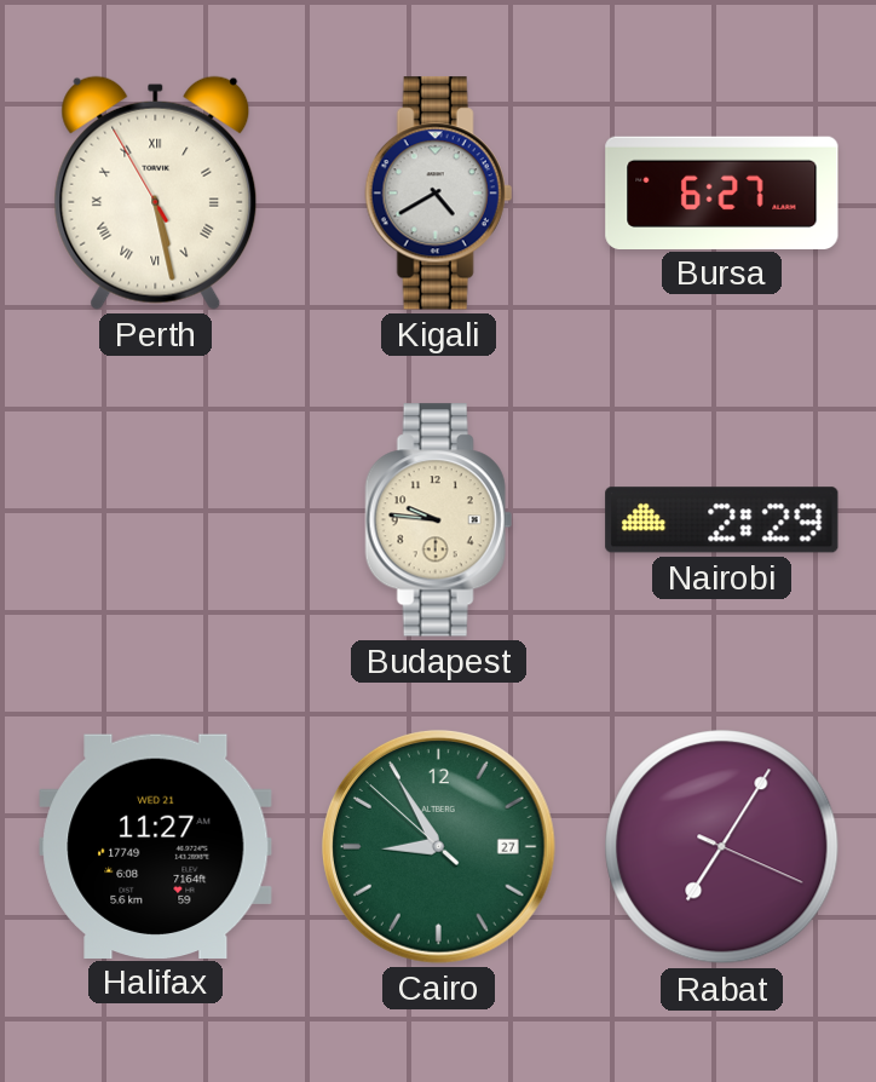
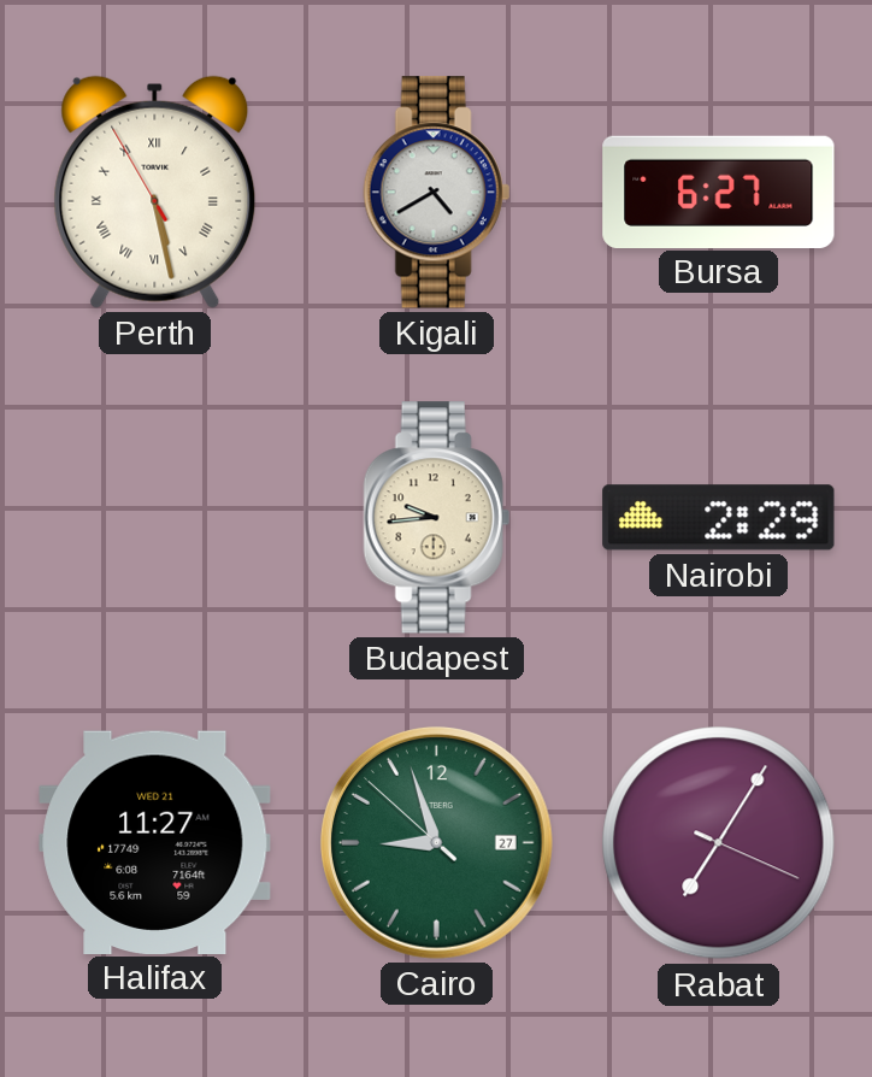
Budapest: 9:46 -> 9:44
Cairo: 8:54 -> 8:56
